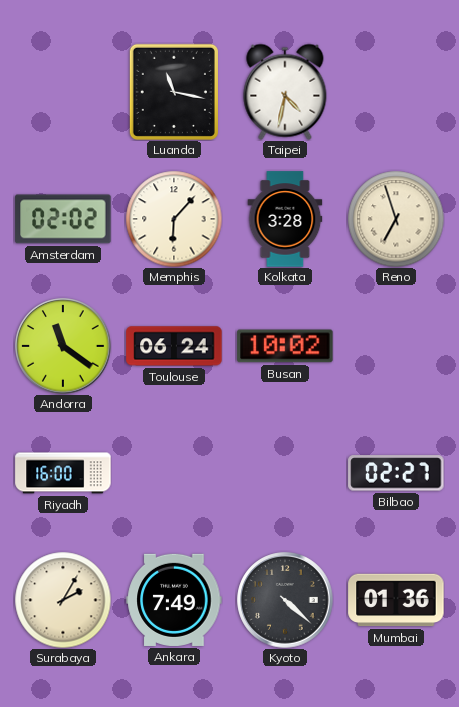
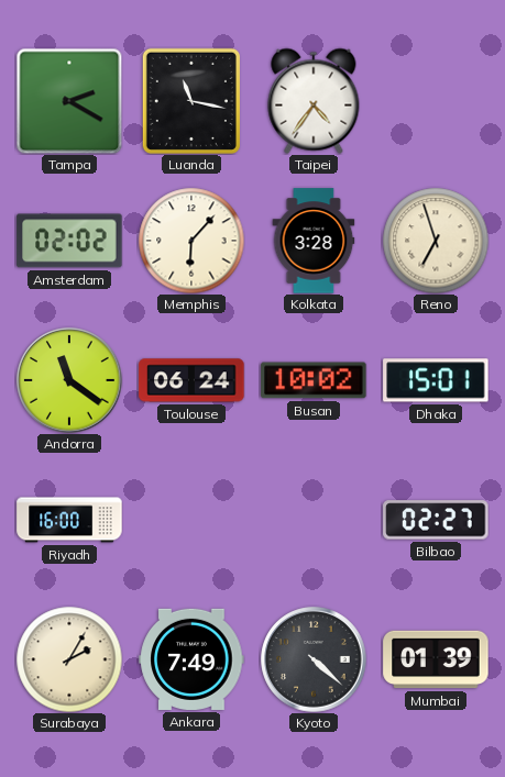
Tampa: none -> 2:20
Taipei: 4:32 -> 4:36
Dhaka: none -> 15:01
Mumbai: 01:36 -> 01:39
